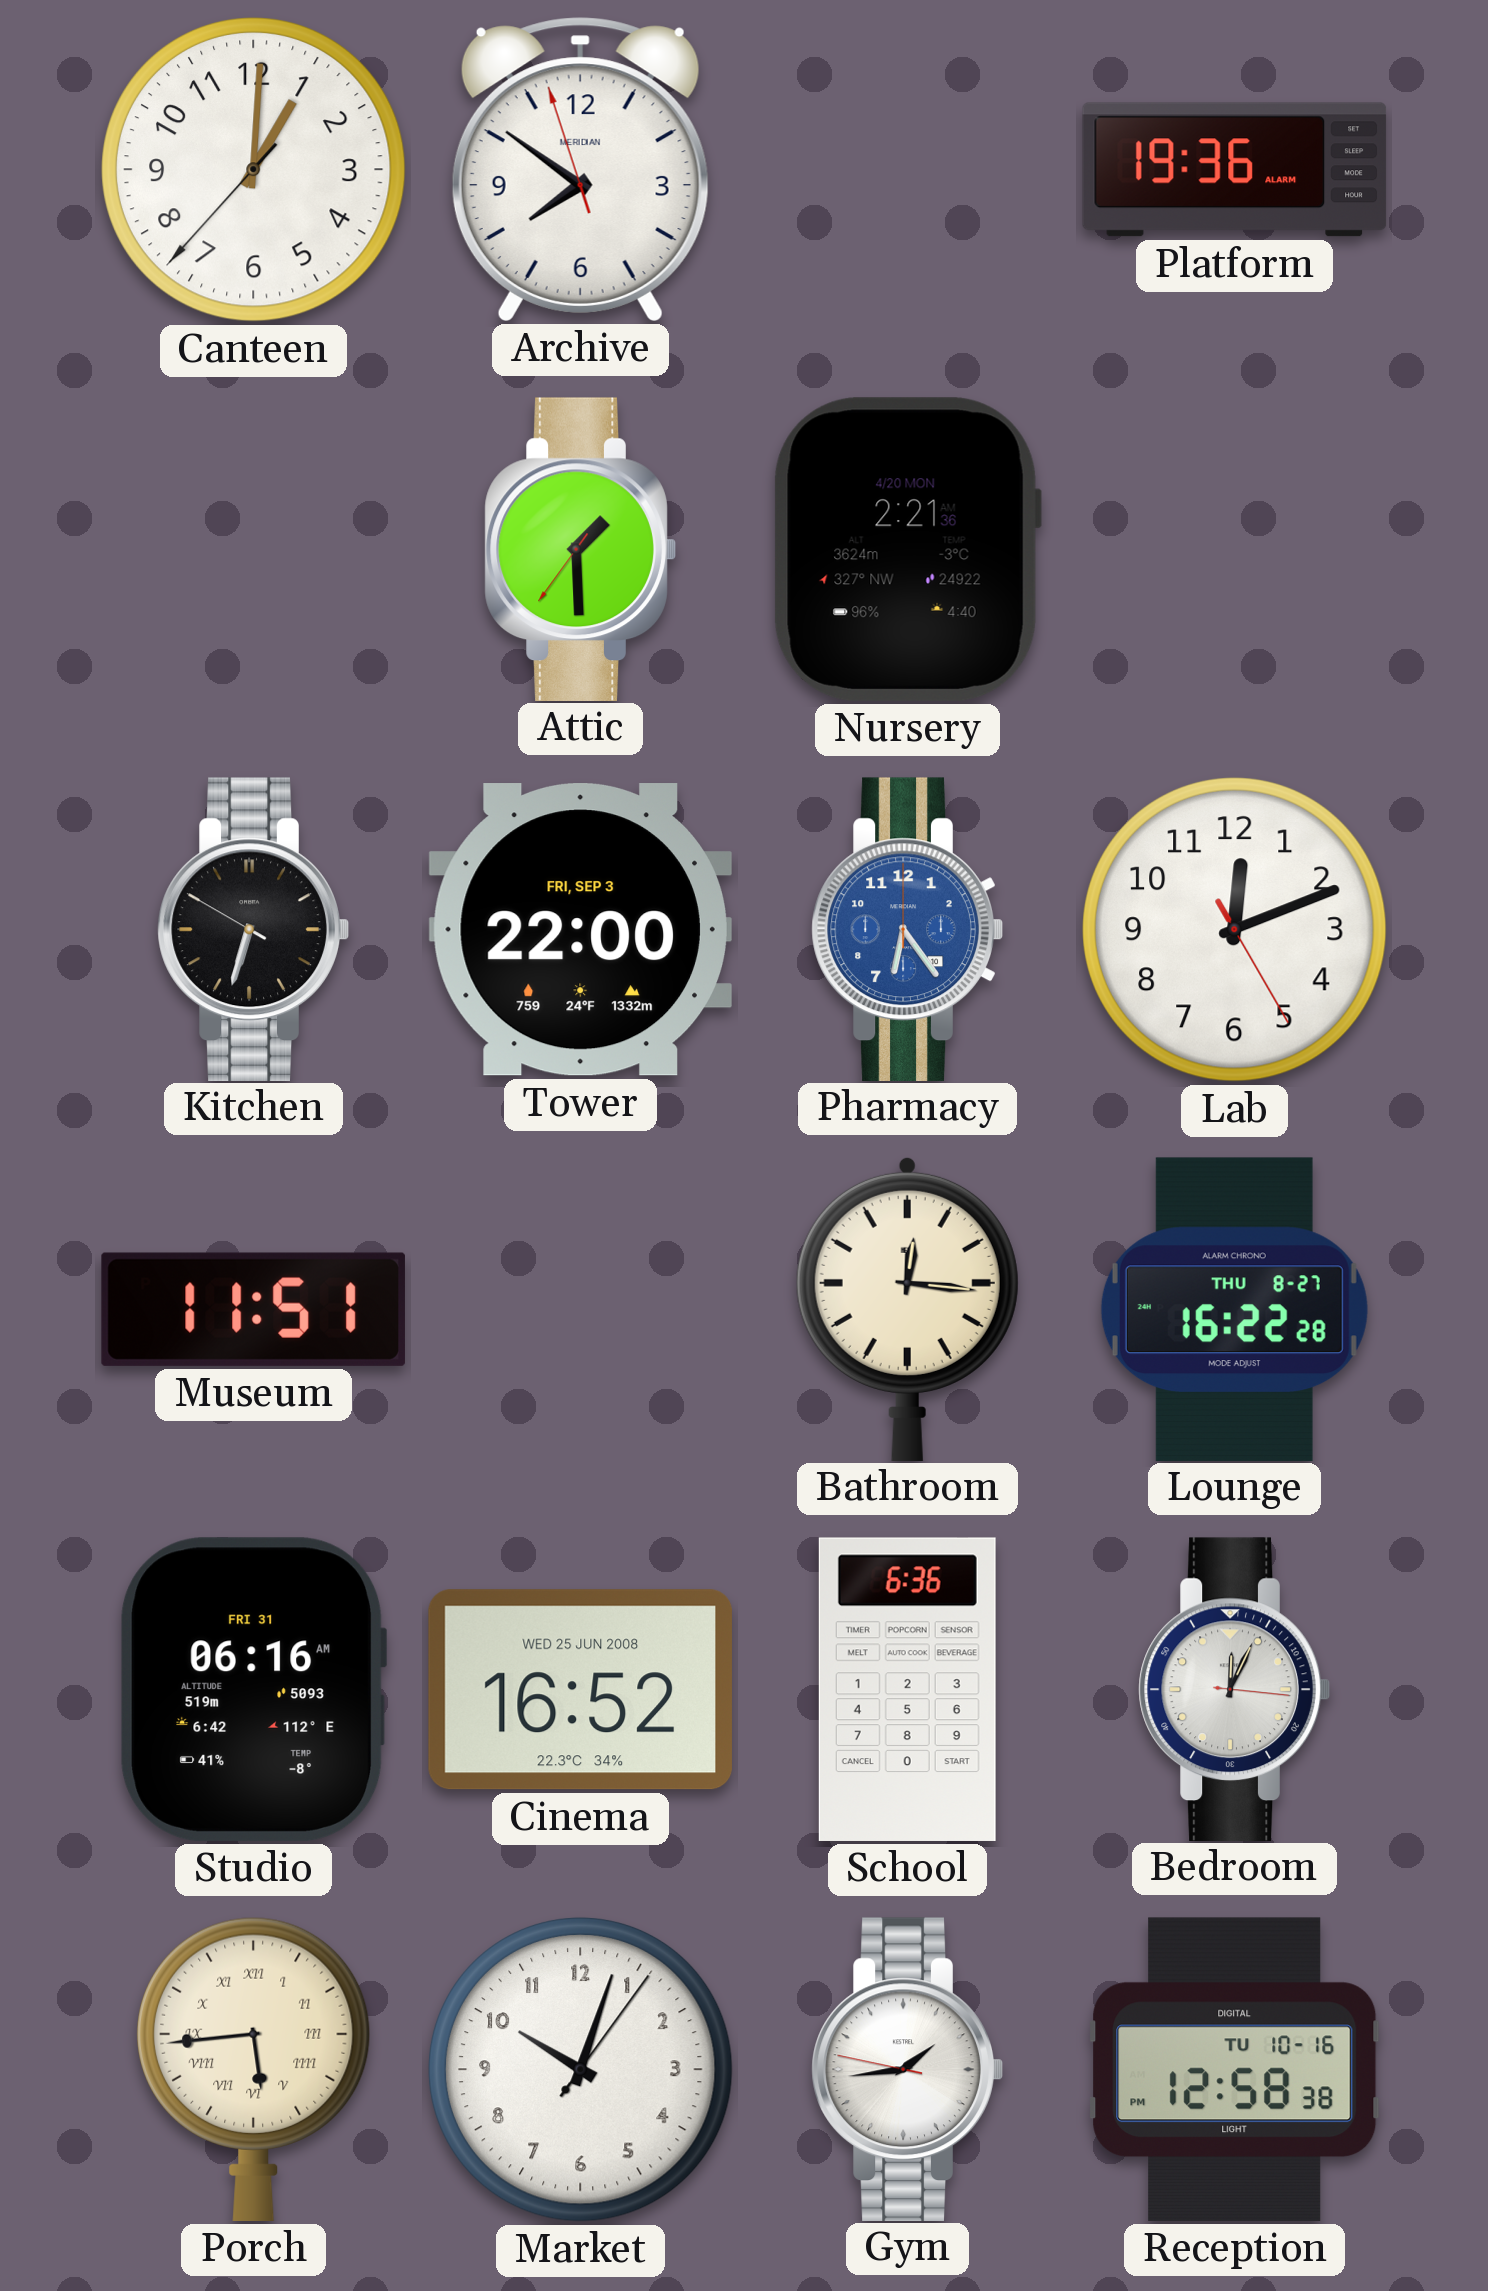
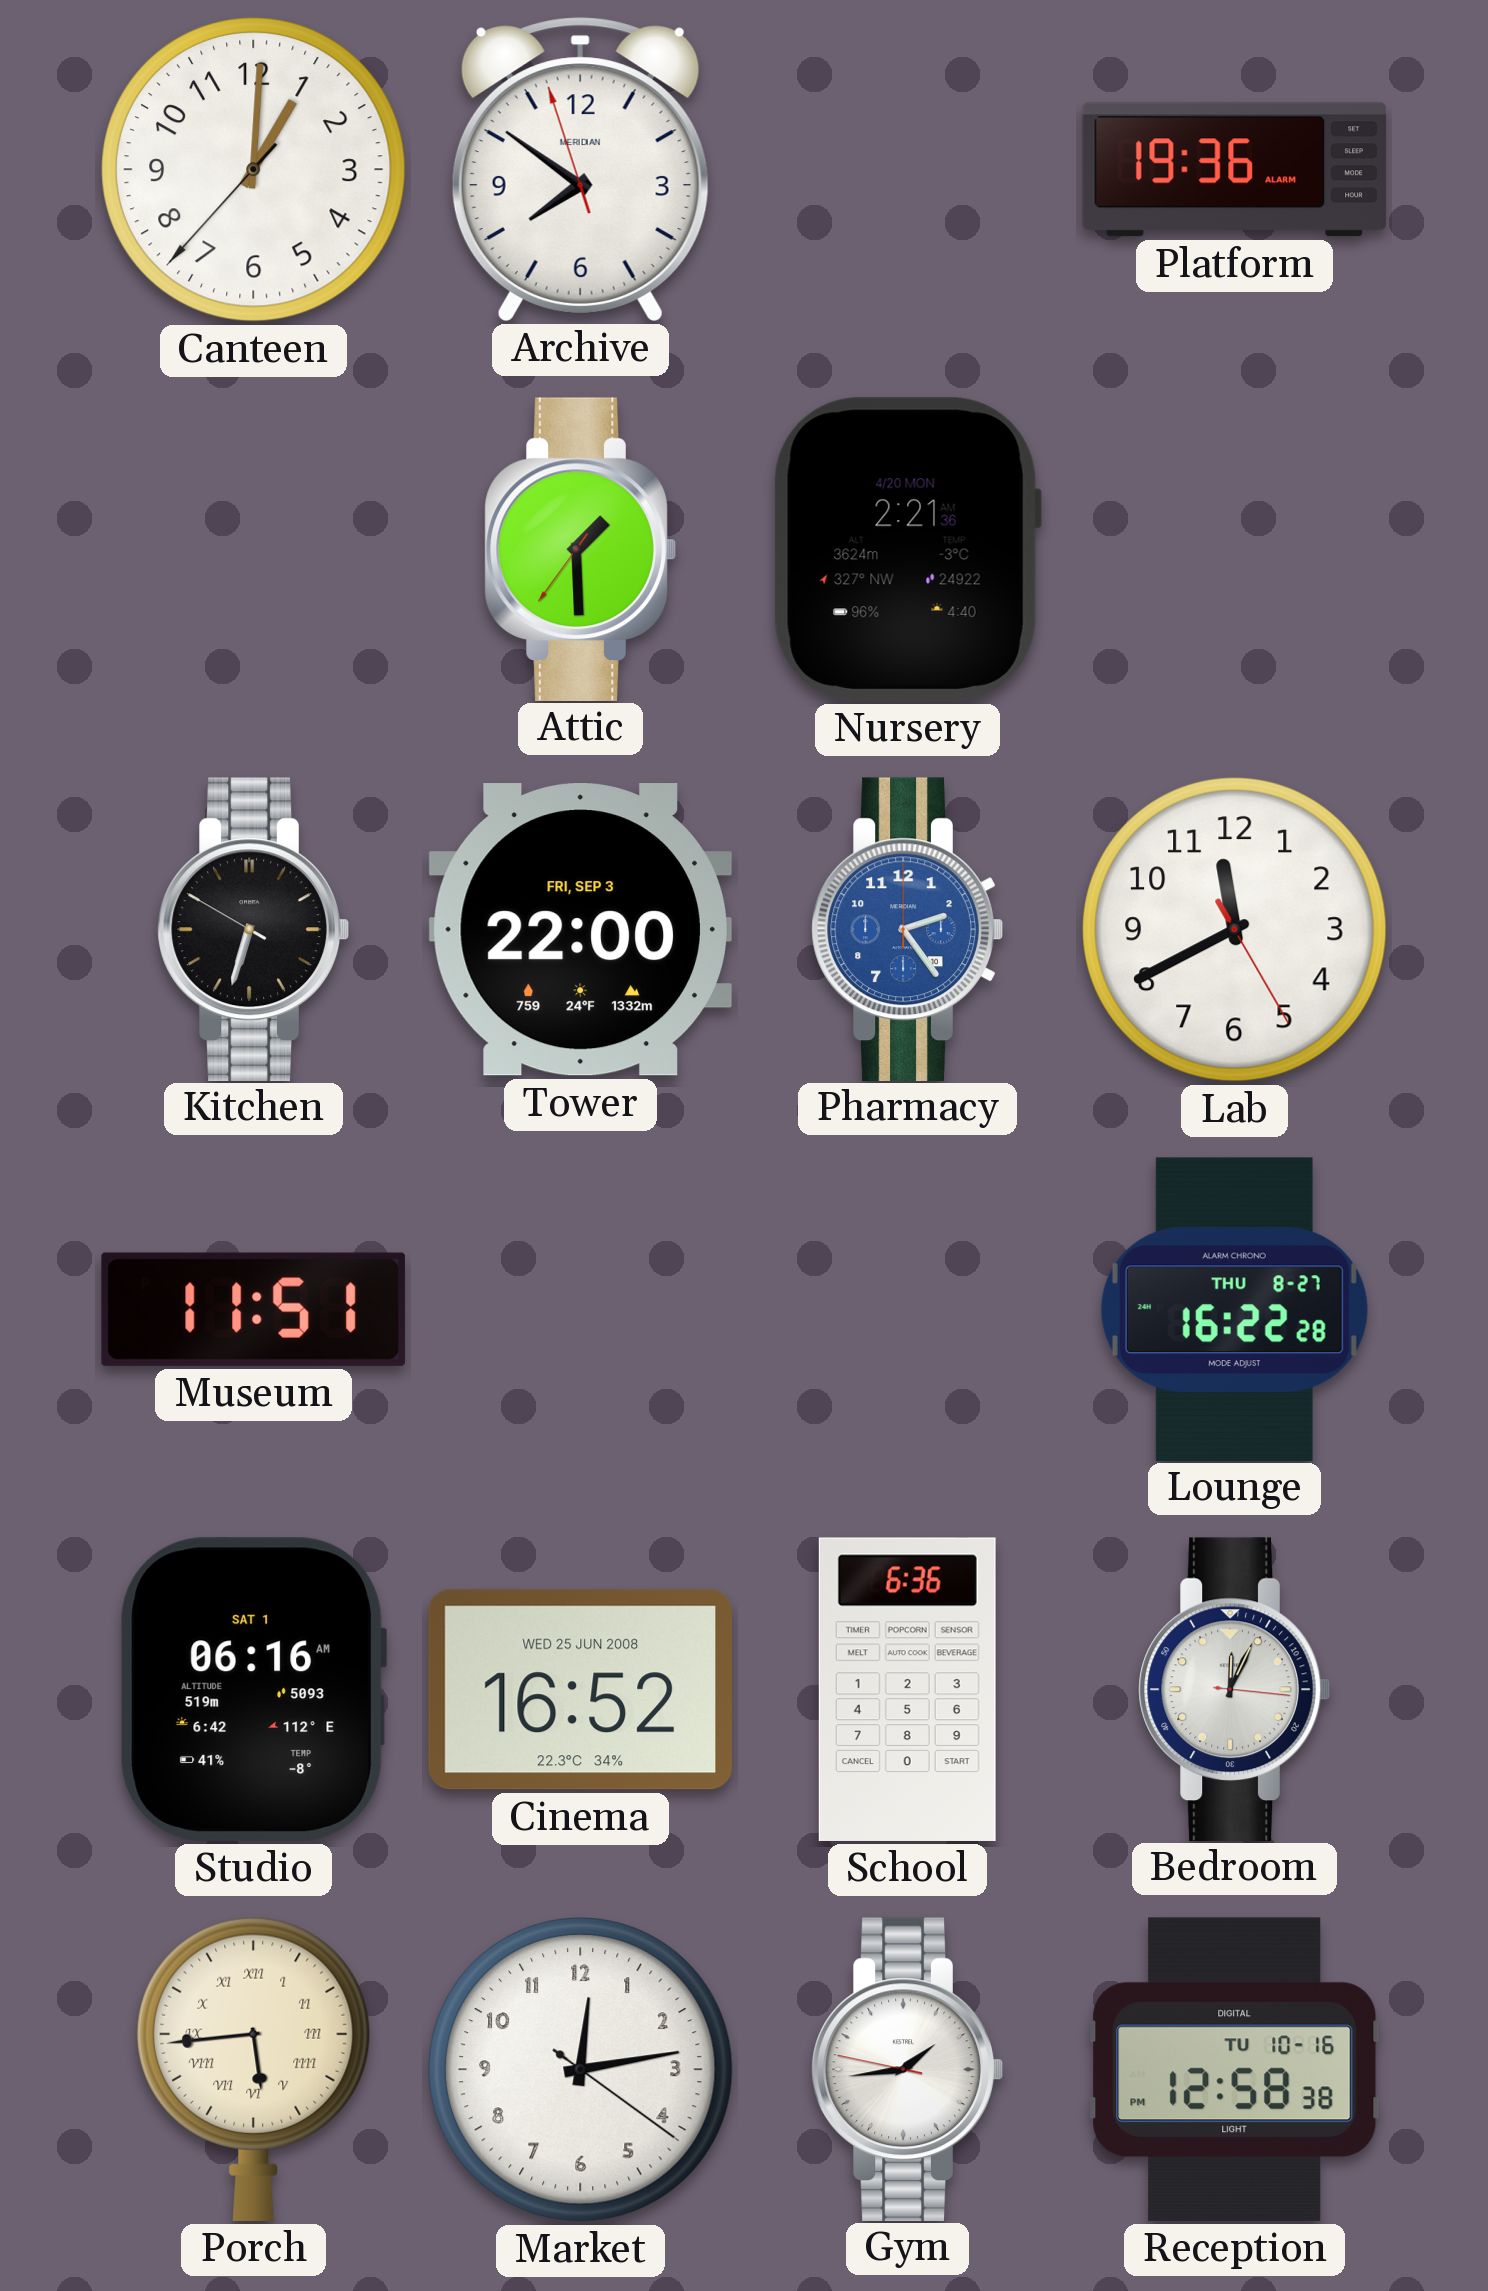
Pharmacy: 6:24 -> 2:24
Lab: 12:11 -> 11:40
Bathroom: 12:16 -> none
Studio date: FRI 31 -> SAT 1
Market: 10:03 -> 12:13
